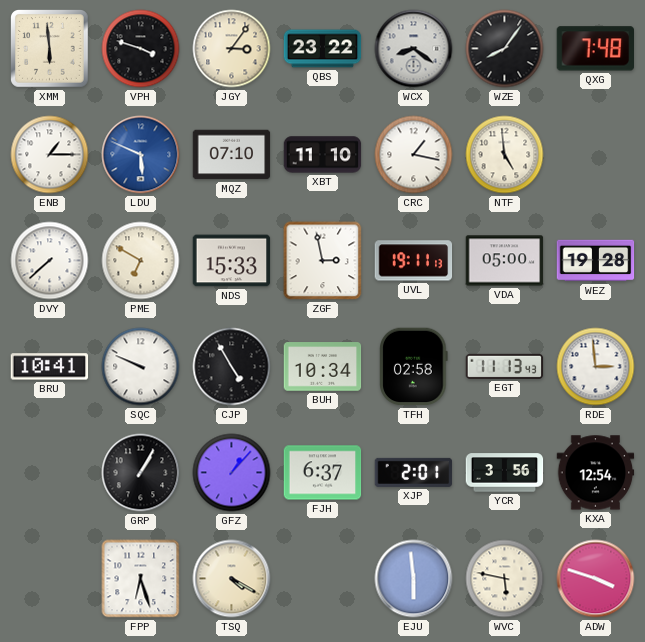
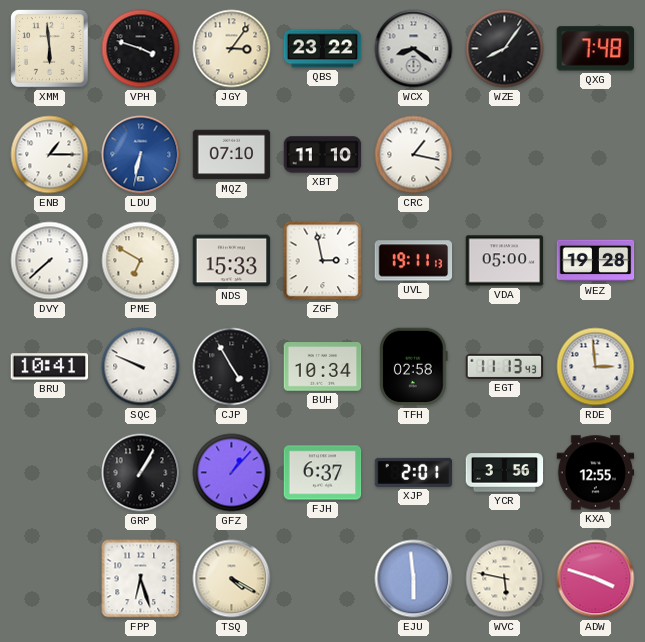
LDU: 5:49 -> 6:32
NTF: 4:59 -> none
KXA: 12:54 -> 12:55
